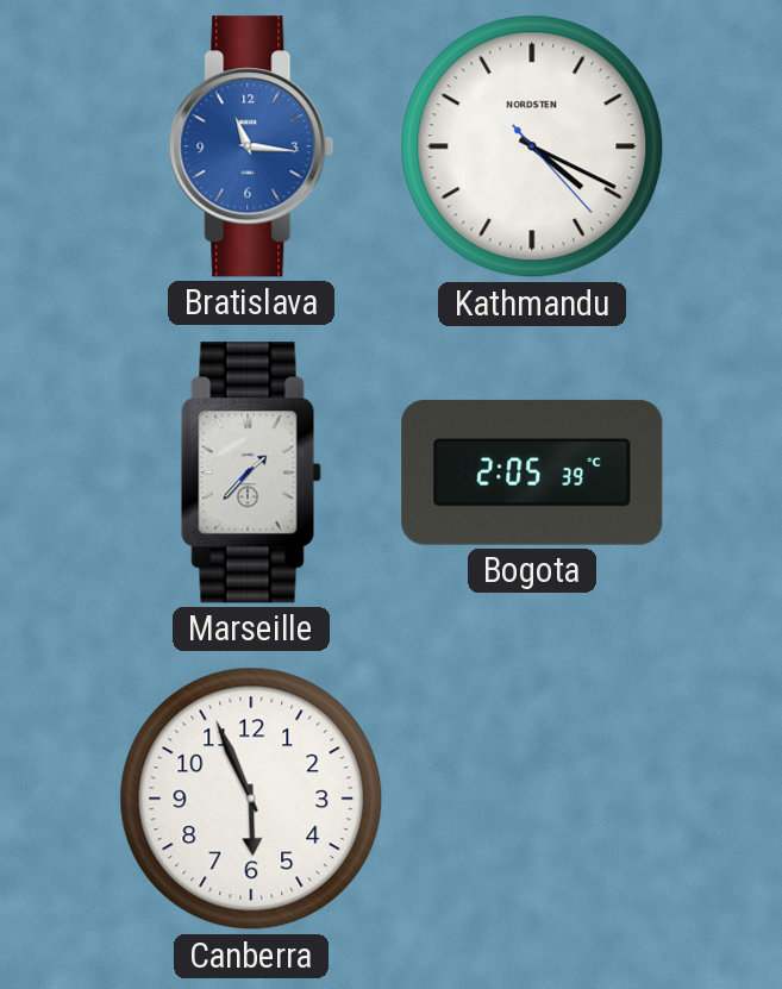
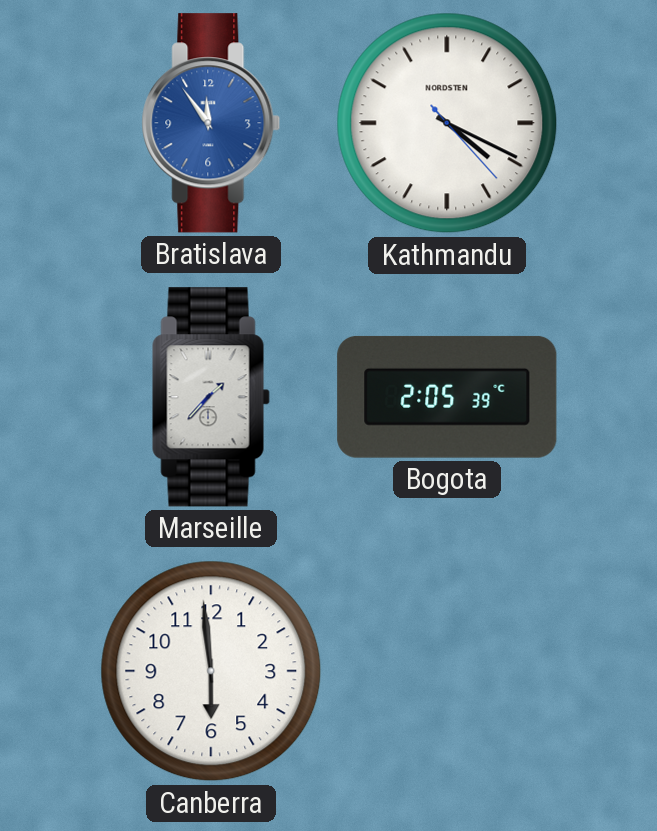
Bratislava: 11:16 -> 11:54
Canberra: 5:56 -> 5:59
